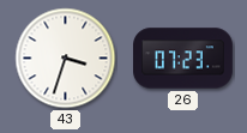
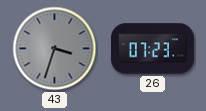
43 dial: white -> grey
